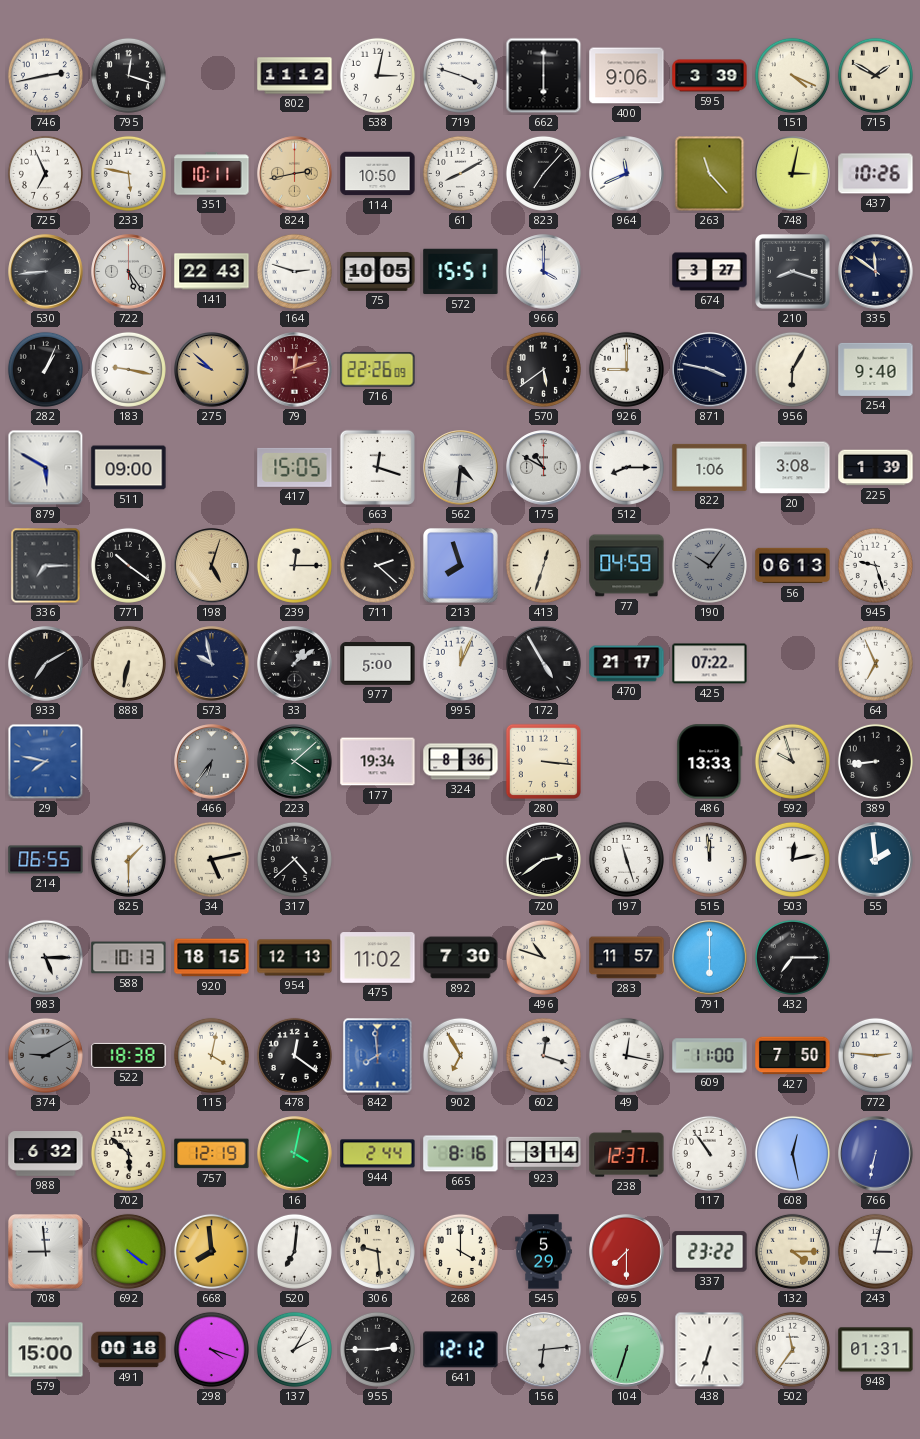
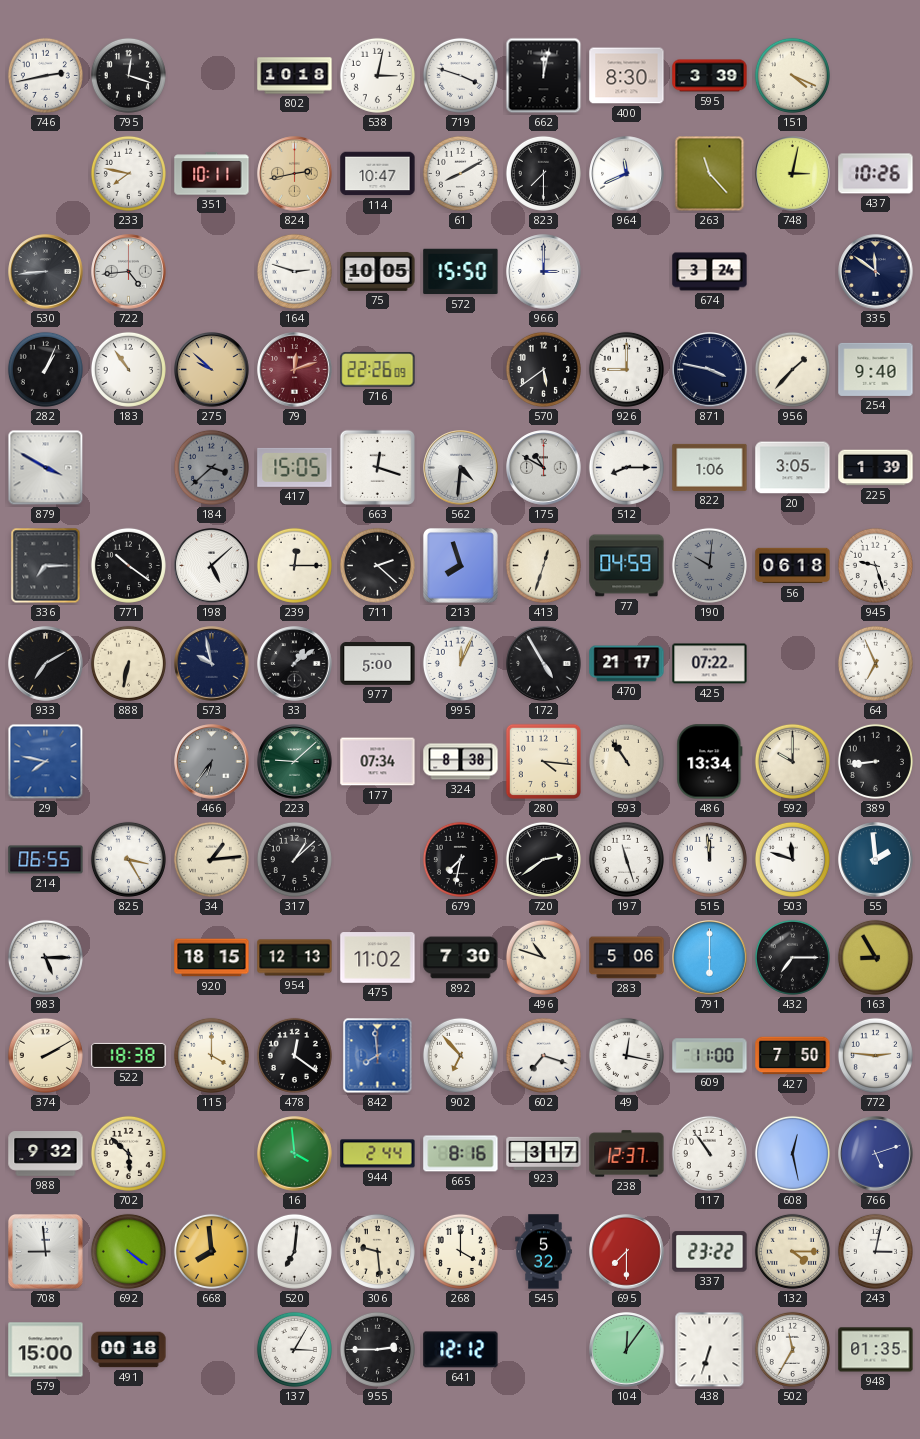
802: 11:12 -> 10:18
662: 6:00 -> 12:02
400: 9:06 -> 8:30
715: 1:50 -> none
725: 6:56 -> none
233: 5:47 -> 7:47
114: 10:50 -> 10:47
823: 7:07 -> 7:30
722: 5:24 -> 4:44
141: 22:43 -> none
572: 15:51 -> 15:50
966: 4:00 -> 3:00
674: 3:27 -> 3:24
210: 8:18 -> none
183: 9:17 -> 10:54
956: 6:05 -> 1:37
879: 5:50 -> 3:50
511: 09:00 -> none
184: none -> 3:38
20: 3:08 -> 3:05
198: 5:03 -> 5:08
198 dial: champagne -> white
190: 10:06 -> 10:01
56: 06:13 -> 06:18
223: 4:08 -> 9:08
177: 19:34 -> 07:34
324: 8:36 -> 8:38
280: 3:16 -> 4:16
593: none -> 10:54
486: 13:33 -> 13:34
592: 9:57 -> 10:00
825: 1:30 -> 3:25
34: 5:13 -> 1:14
317: 4:38 -> 1:08
679: none -> 7:32
503: 12:13 -> 11:48
588: 10:13 -> none
283: 11:57 -> 5:06
163: none -> 8:55
374: 9:10 -> 2:10
374 dial: grey -> cream
115: 4:02 -> 4:00
902: 6:55 -> 6:53
602: 12:18 -> 7:18
988: 6:32 -> 9:32
757: 12:19 -> none
16: 4:02 -> 3:59
923: 3:14 -> 3:17
766: 6:32 -> 5:12
545: 5:29 -> 5:32
298: 4:18 -> none
137: 2:05 -> 3:05
156: 6:14 -> none
104: 6:33 -> 12:06
502: 11:36 -> 11:35
948: 01:31 -> 01:35
